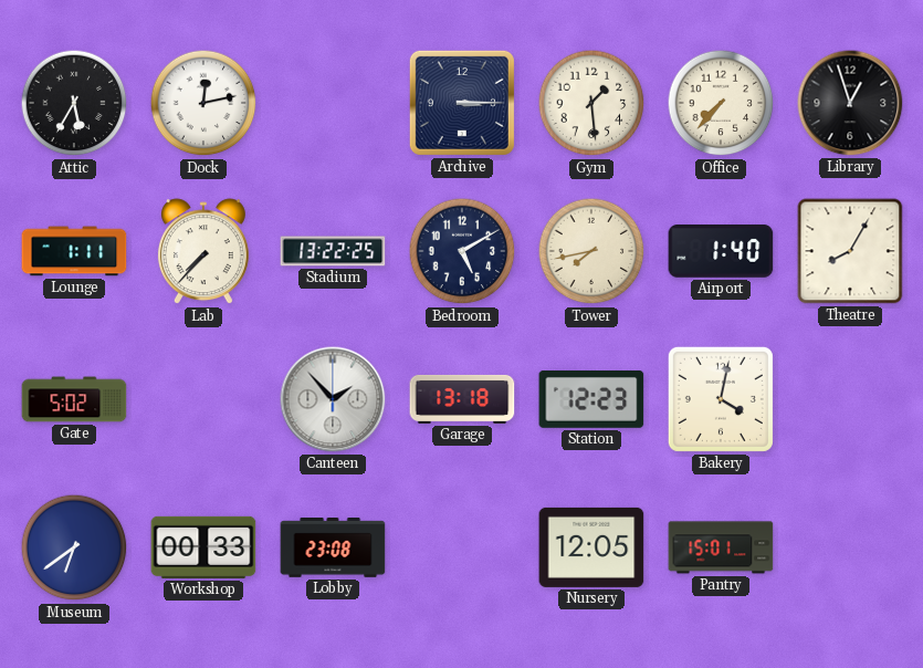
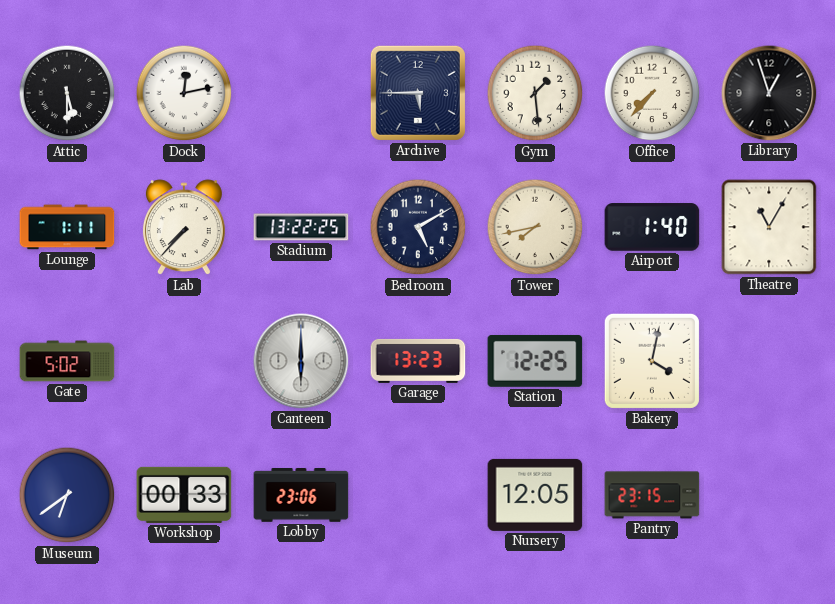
Attic: 5:35 -> 5:30
Archive: 3:15 -> 5:45
Theatre: 8:05 -> 11:05
Canteen: 1:53 -> 6:00
Garage: 13:18 -> 13:23
Station: 12:23 -> 12:25
Lobby: 23:08 -> 23:06
Pantry: 15:01 -> 23:15
